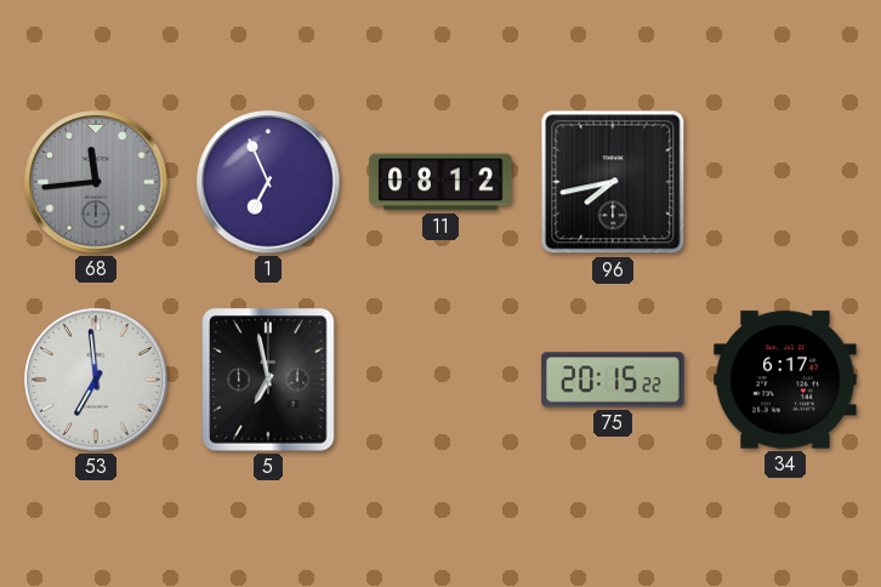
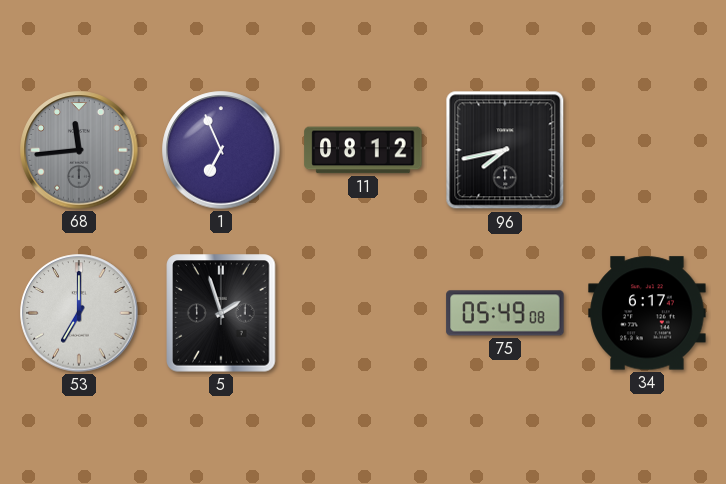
53: 6:59 -> 7:00
5: 6:58 -> 1:57
75: 20:15 -> 05:49
